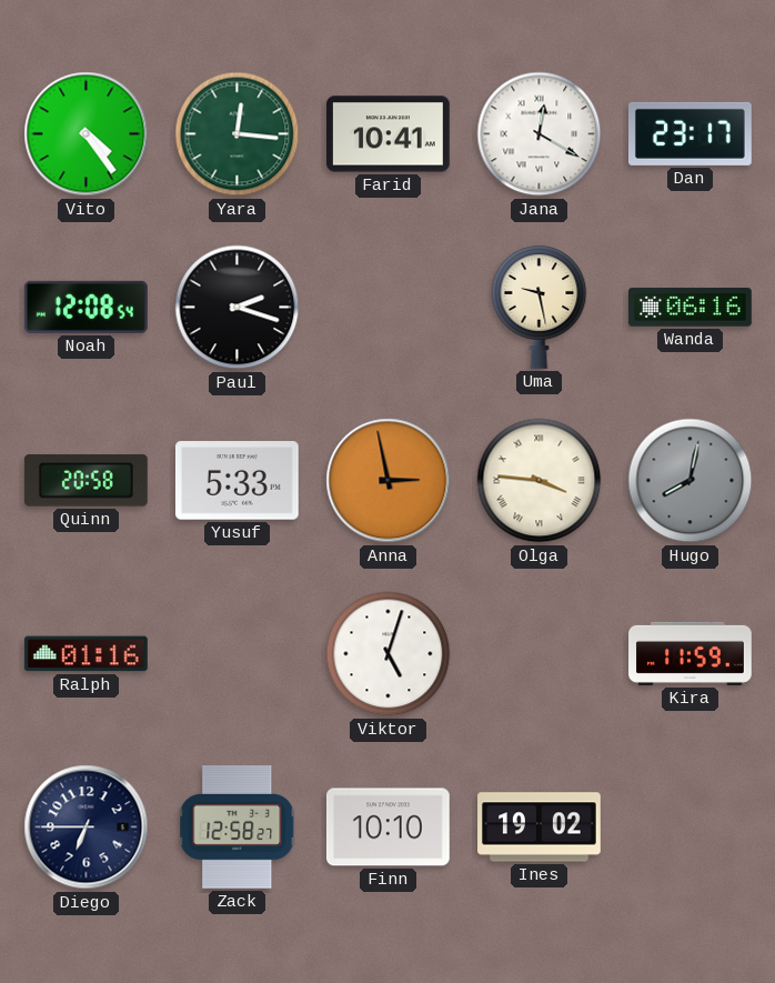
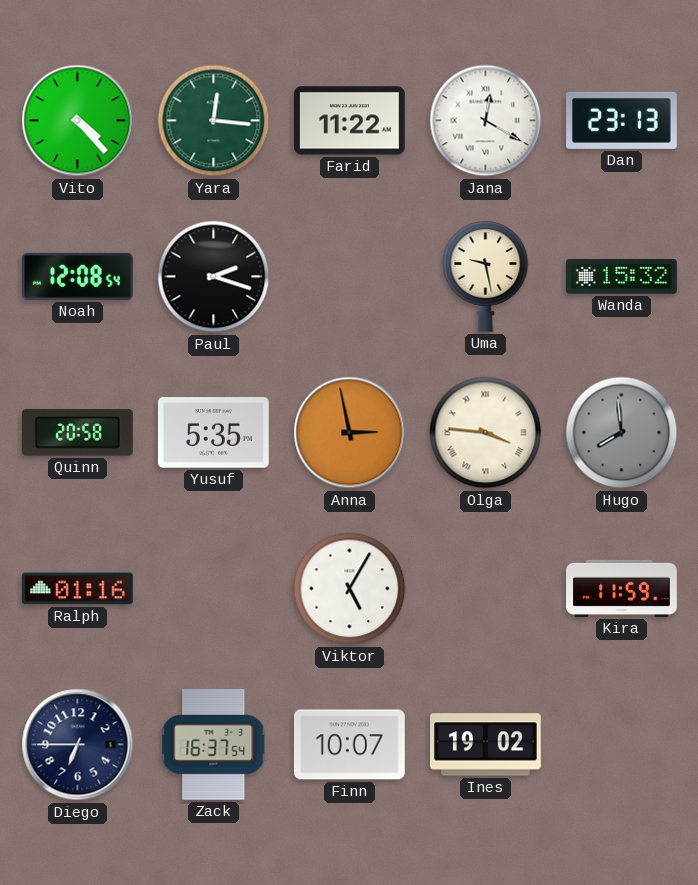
Vito: 4:24 -> 4:23
Farid: 10:41 -> 11:22
Dan: 23:17 -> 23:13
Wanda: 06:16 -> 15:32
Yusuf: 5:33 -> 5:35
Hugo: 8:02 -> 7:59
Viktor: 5:03 -> 5:05
Zack: 12:58 -> 16:37
Finn: 10:10 -> 10:07
